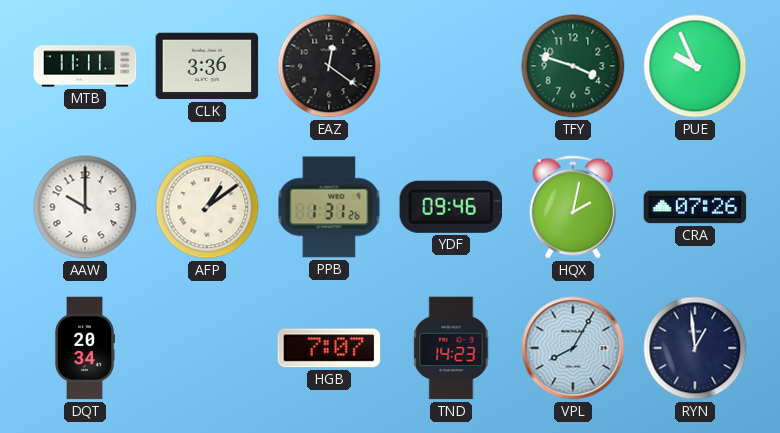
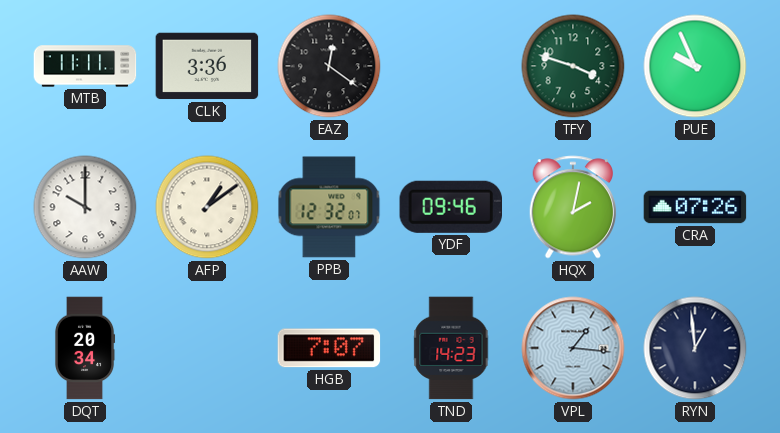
PPB: 1:31 -> 12:32
VPL: 8:05 -> 1:16
